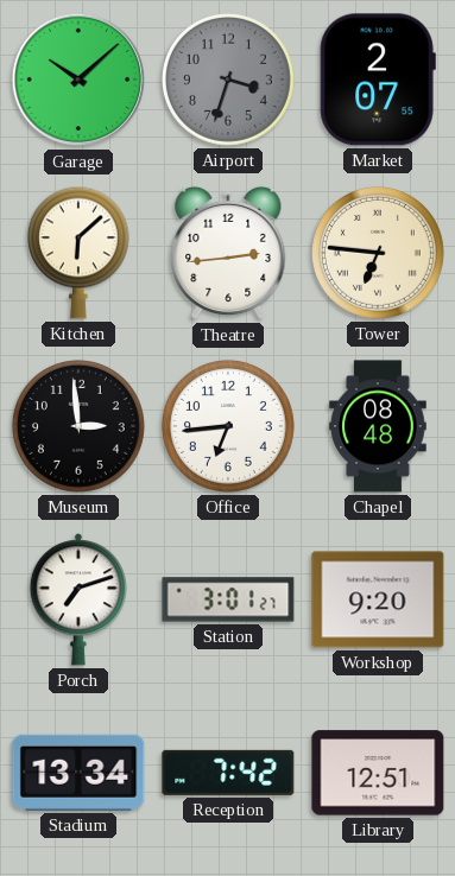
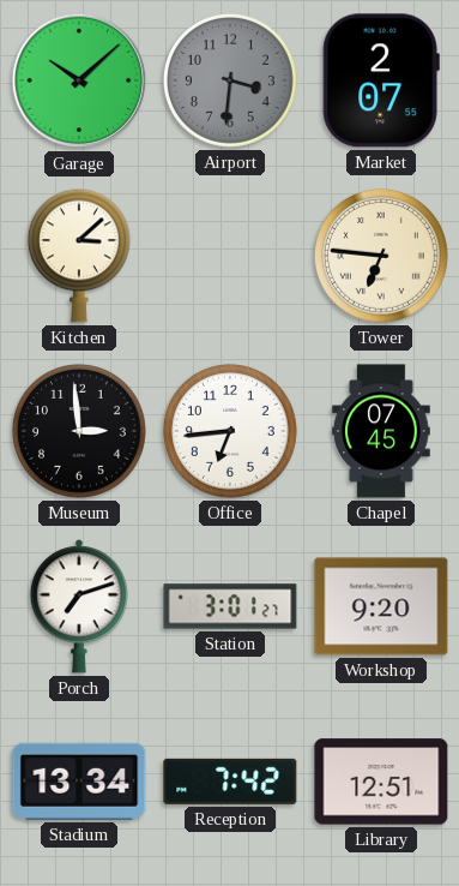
Airport: 3:33 -> 3:31
Kitchen: 6:08 -> 3:08
Theatre: 2:44 -> none
Chapel: 08:48 -> 07:45
